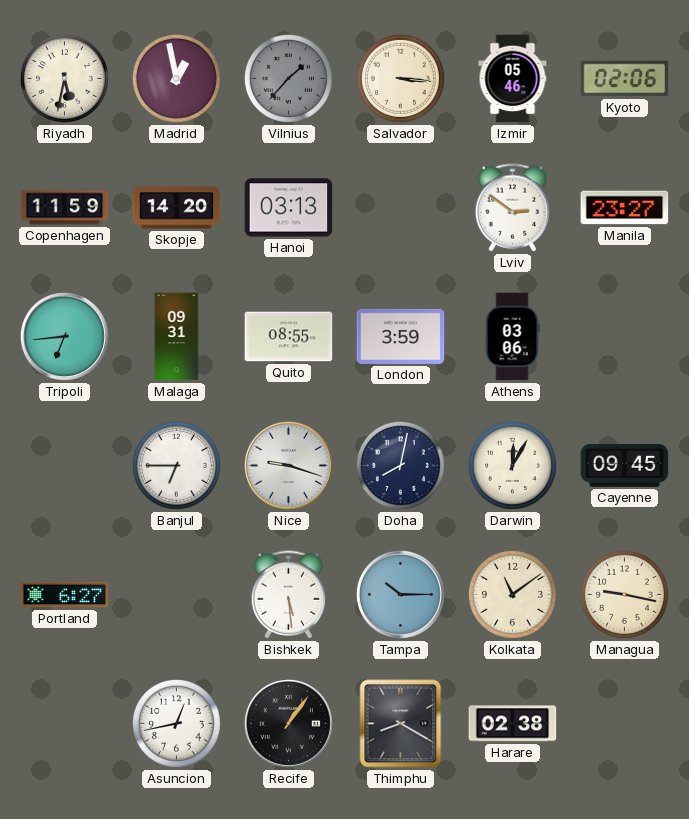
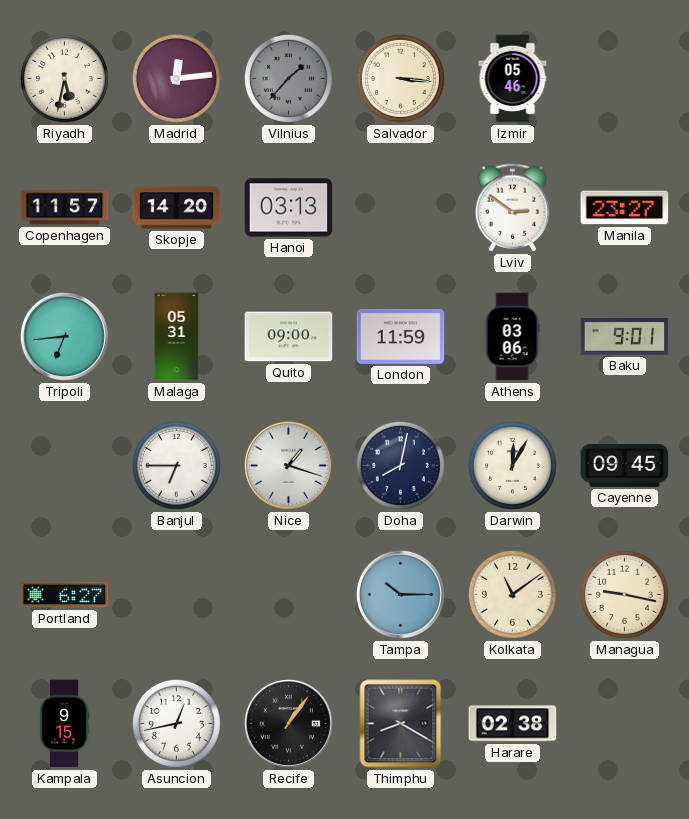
Madrid: 12:58 -> 12:14
Kyoto: 02:06 -> none
Copenhagen: 11:59 -> 11:57
Malaga: 09:31 -> 05:31
Quito: 08:55 -> 09:00
London: 3:59 -> 11:59
Baku: none -> 9:01
Nice: 9:18 -> 1:18
Bishkek: 5:29 -> none
Kampala: none -> 9:15
